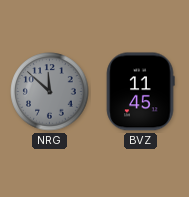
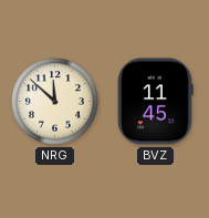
NRG dial: grey -> cream
